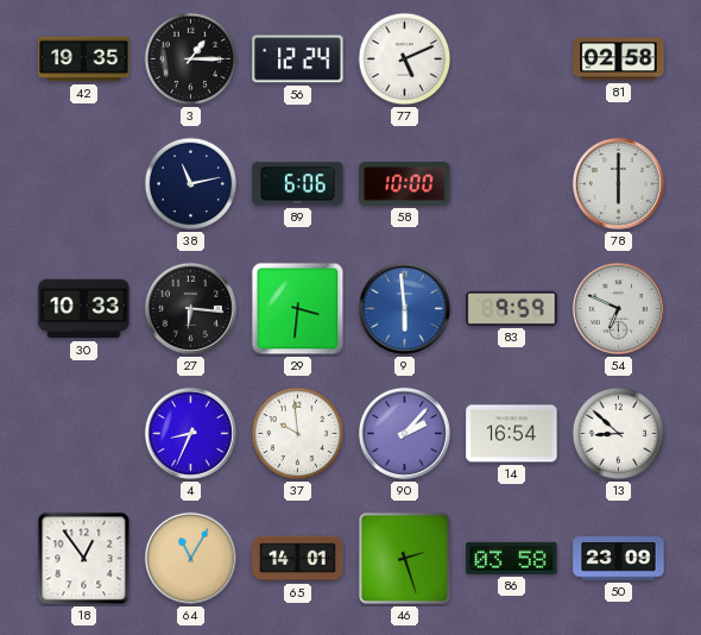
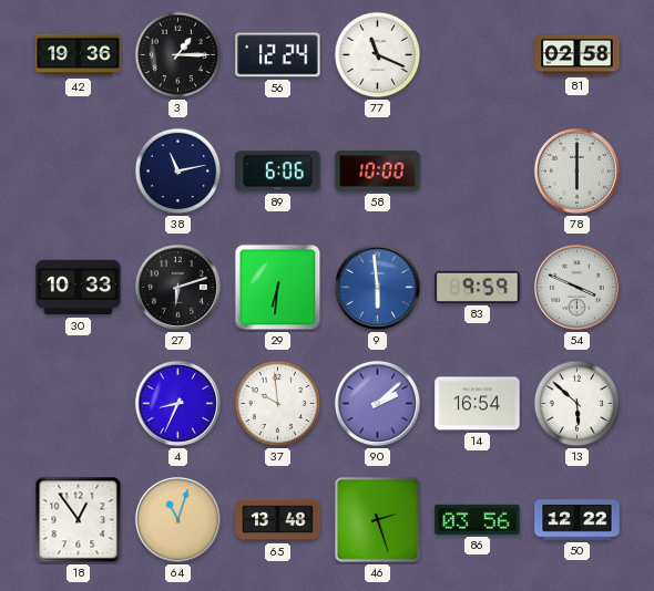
42: 19:35 -> 19:36
77: 5:11 -> 11:19
27: 6:16 -> 6:12
29: 3:31 -> 6:31
54: 6:49 -> 3:49
90: 2:07 -> 2:08
13: 8:52 -> 5:52
64: 11:05 -> 11:03
65: 14:01 -> 13:48
86: 03:58 -> 03:56
50: 23:09 -> 12:22
